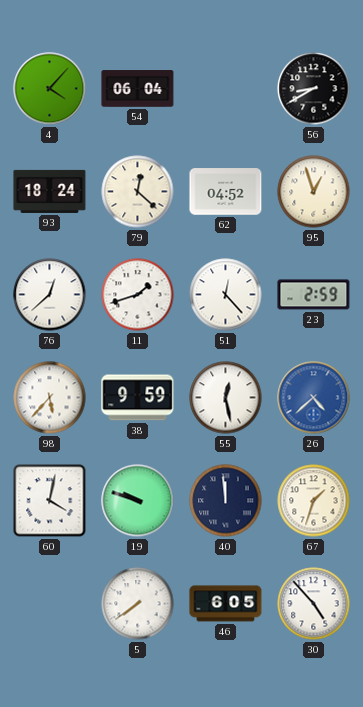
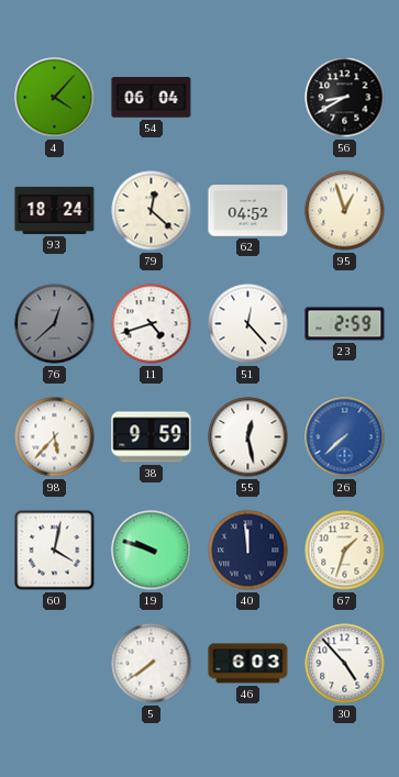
76 dial: white -> grey
11: 1:42 -> 4:42
26: 4:38 -> 7:38
46: 6:05 -> 6:03
